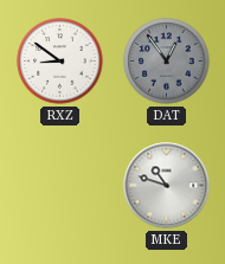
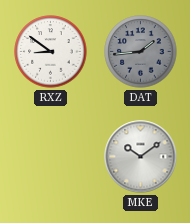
DAT: 12:54 -> 1:44
MKE: 10:48 -> 10:09
